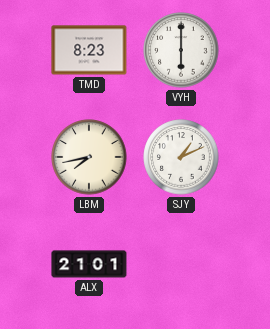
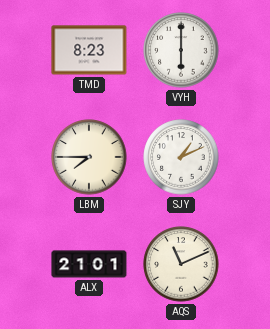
LBM: 7:43 -> 7:45
AQS: none -> 11:11
